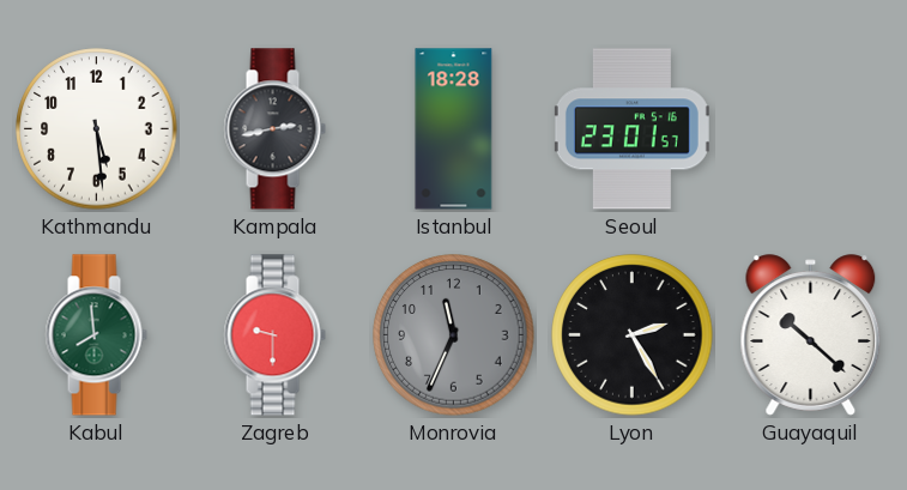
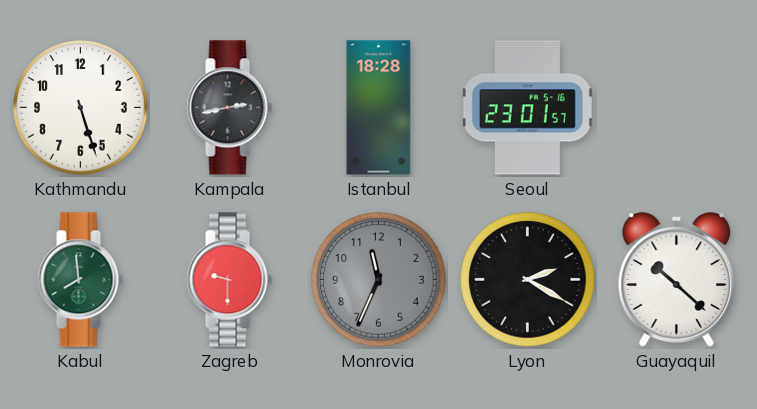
Kathmandu: 5:29 -> 5:27
Lyon: 2:25 -> 2:20
